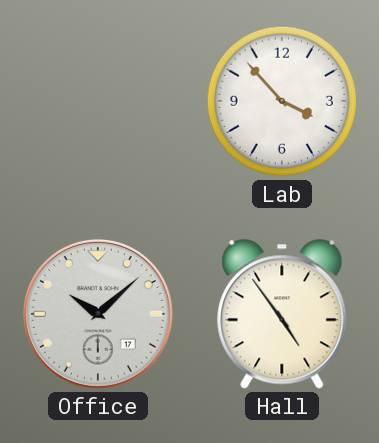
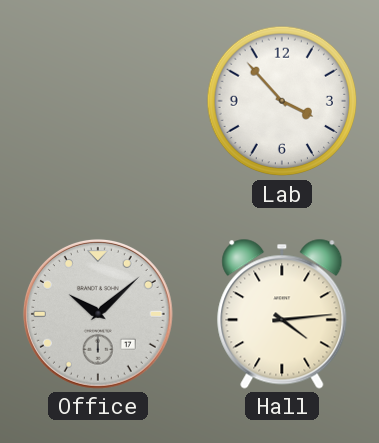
Hall: 4:54 -> 4:14
